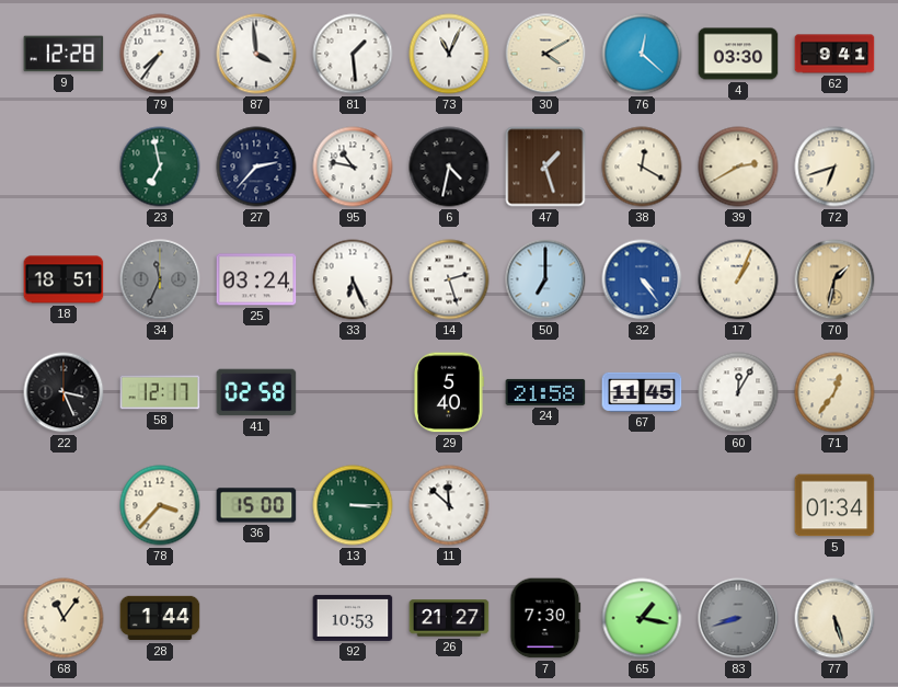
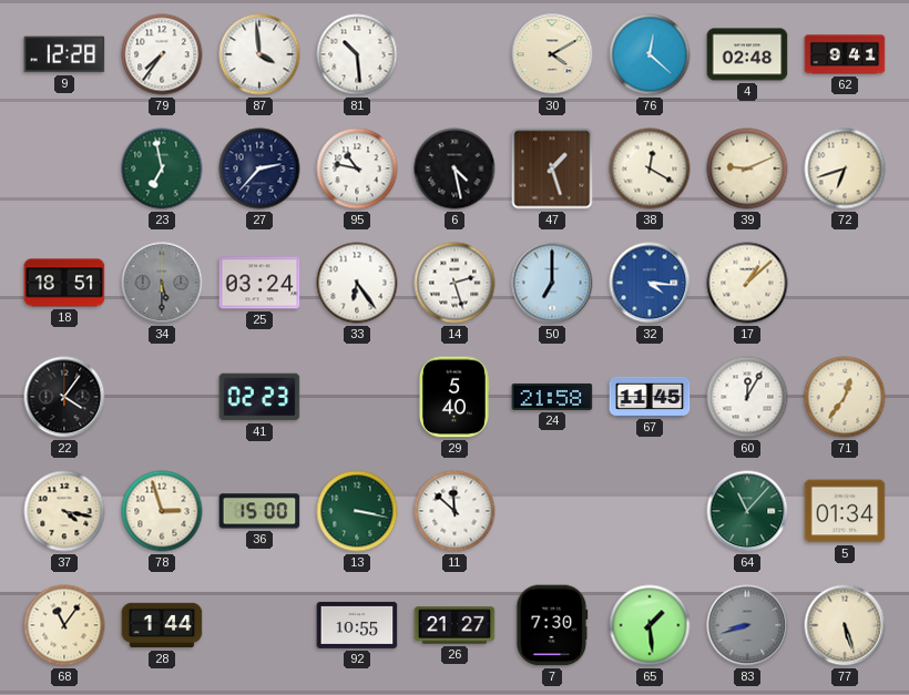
81: 1:29 -> 10:29
73: 11:04 -> none
4: 03:30 -> 02:48
6: 4:32 -> 4:28
39: 2:40 -> 9:11
34: 11:34 -> 5:30
33: 6:26 -> 6:24
32: 4:24 -> 4:16
17: 1:04 -> 1:08
70: 1:32 -> none
22: 3:26 -> 4:06
58: 12:17 -> none
41: 02:58 -> 02:23
37: none -> 4:17
78: 3:37 -> 2:57
13: 3:15 -> 3:17
64: none -> 11:07
92: 10:53 -> 10:55
65: 1:17 -> 1:29
